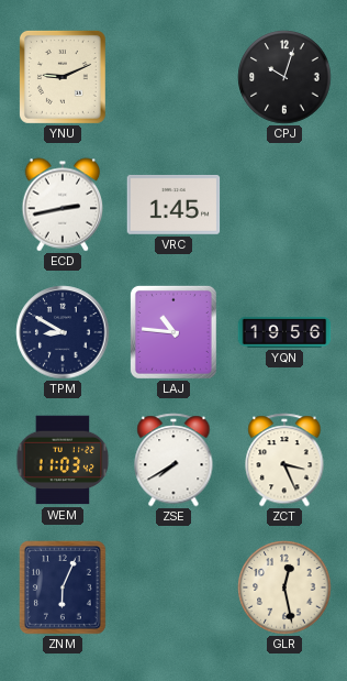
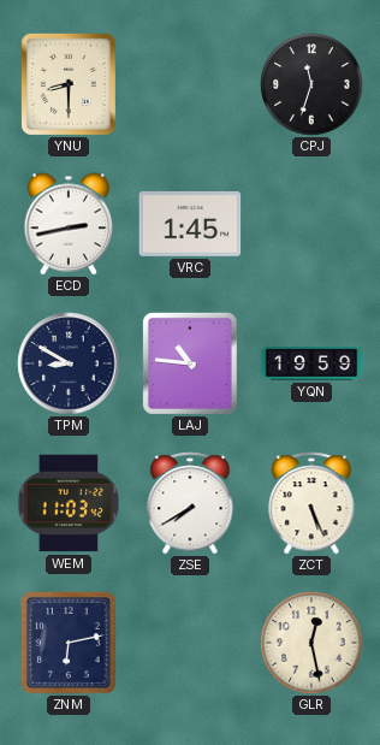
YNU: 9:11 -> 8:30
CPJ: 10:03 -> 11:33
YQN: 19:56 -> 19:59
ZCT: 3:26 -> 5:26
ZNM: 6:04 -> 6:13
